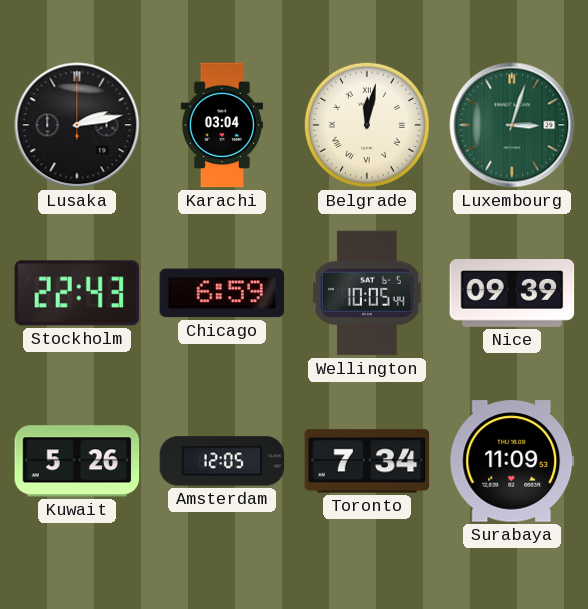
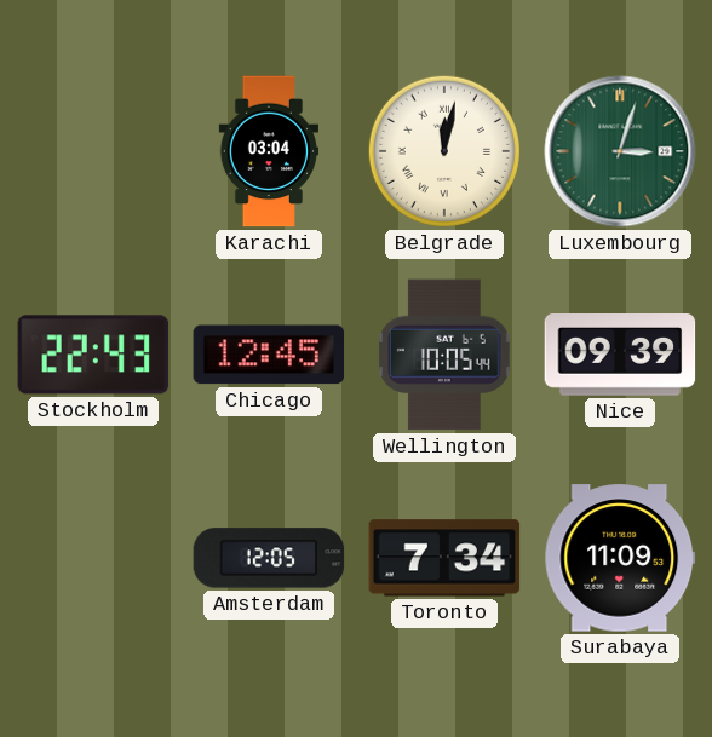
Lusaka: 2:13 -> none
Chicago: 6:59 -> 12:45
Kuwait: 5:26 -> none
